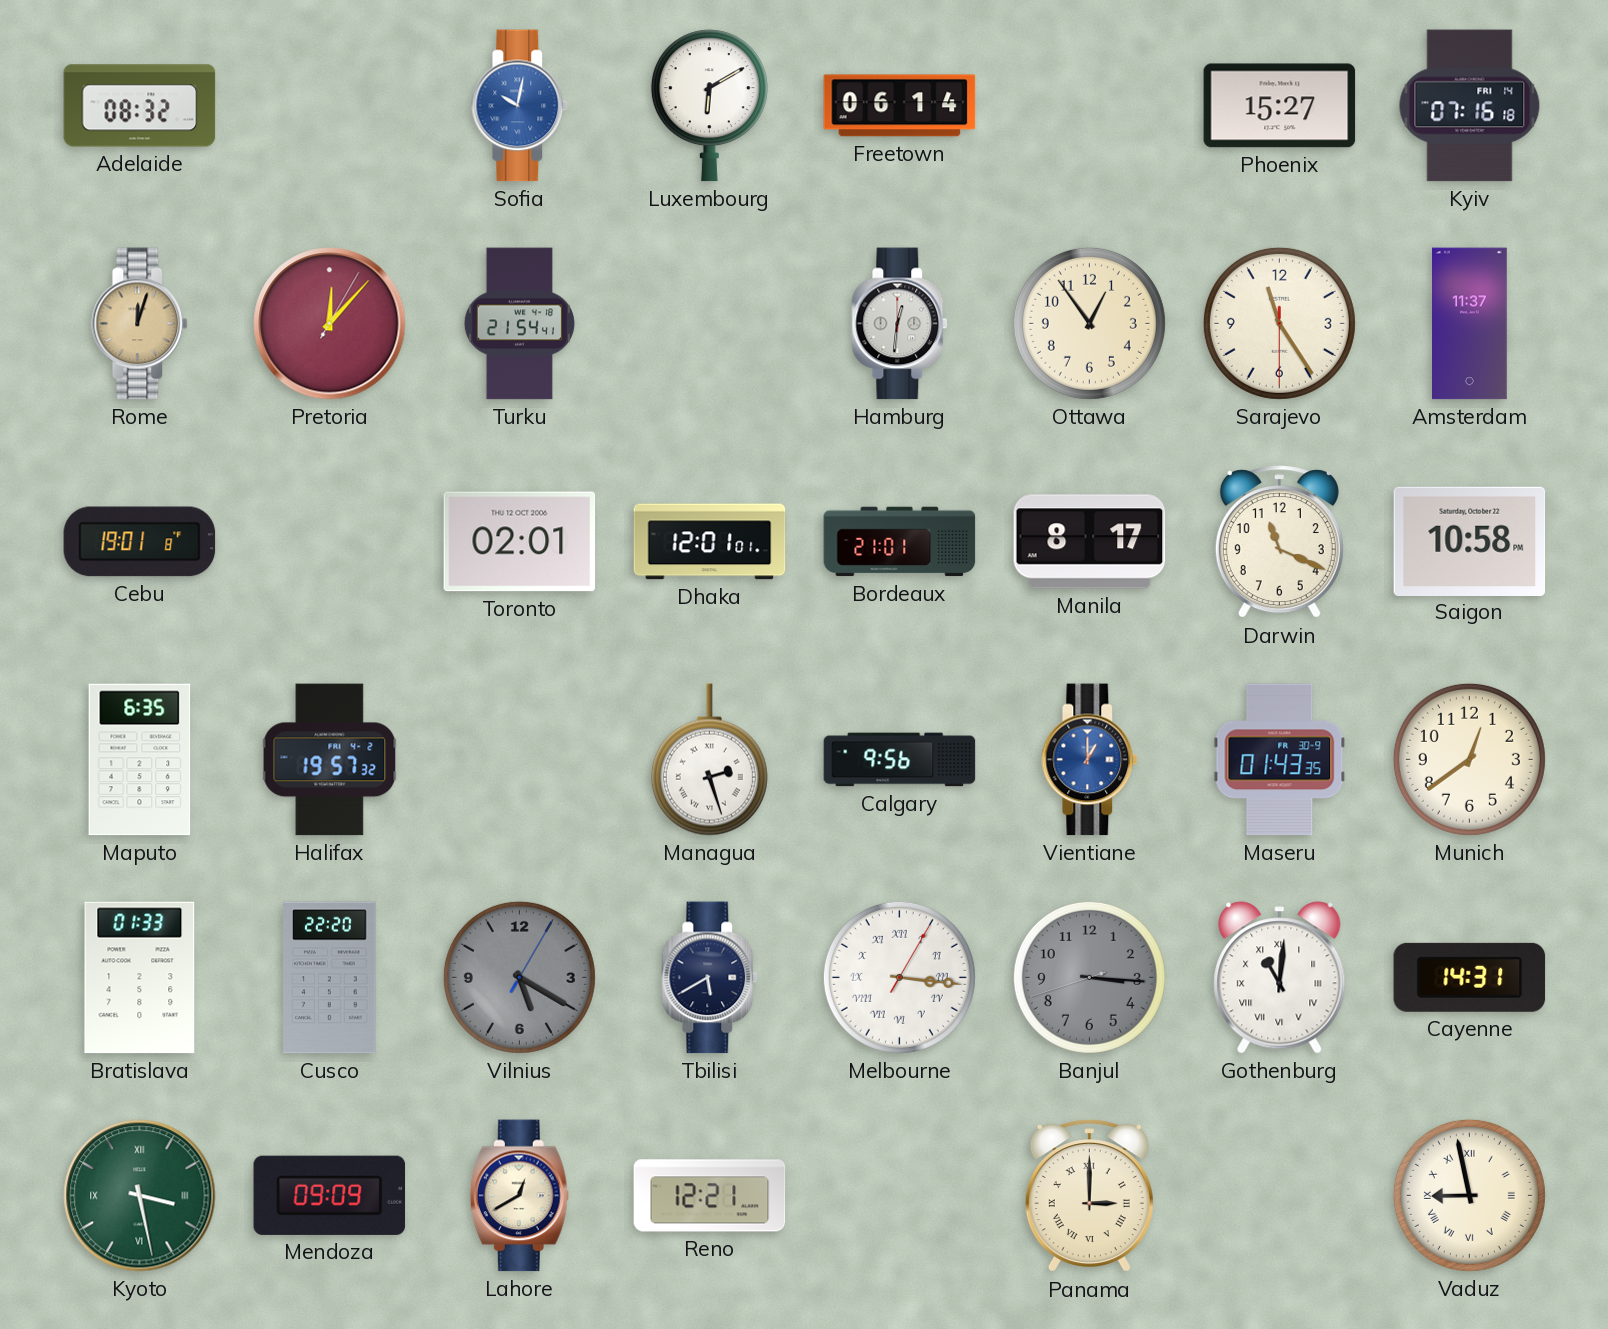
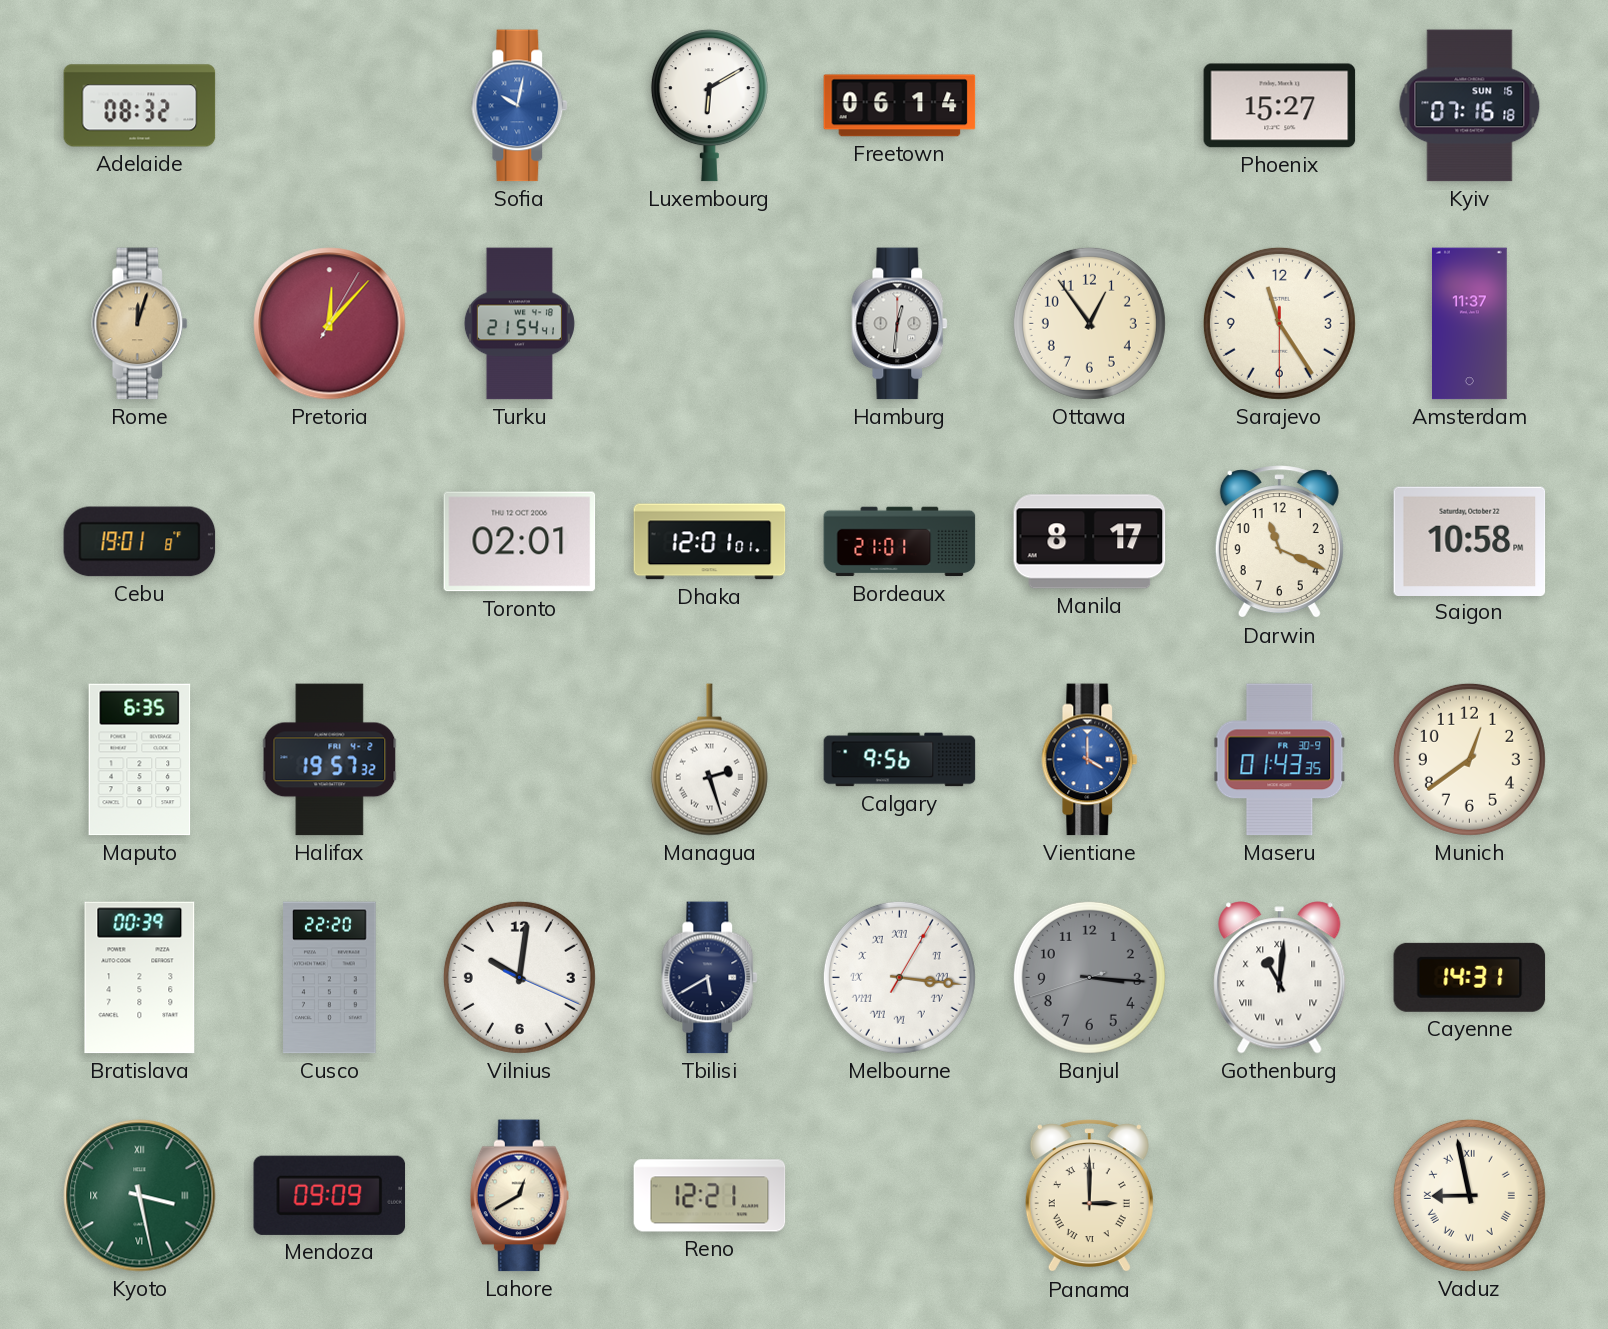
Kyiv date: FRI 14 -> SUN 16
Vientiane: 1:00 -> 4:00
Bratislava: 01:33 -> 00:39
Vilnius: 5:20 -> 10:01
Vilnius dial: grey -> white
